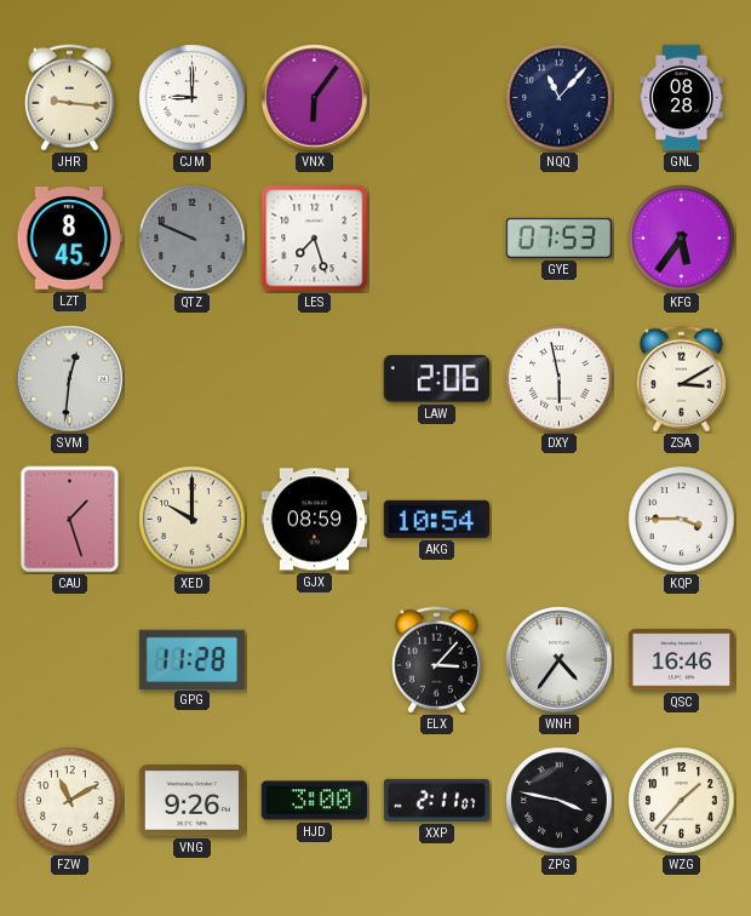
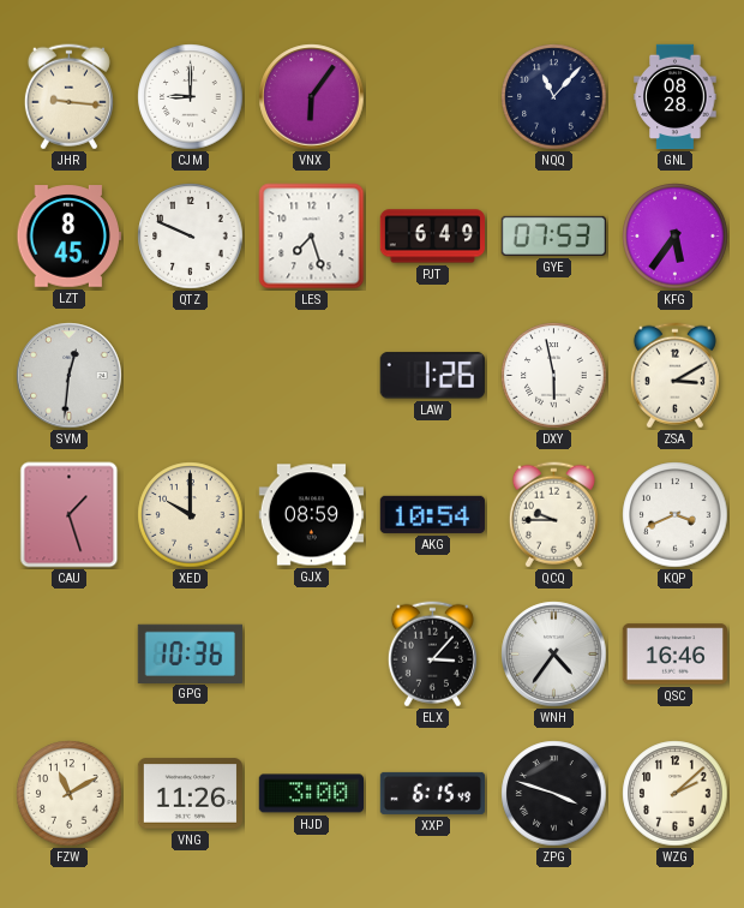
QTZ dial: grey -> white
PJT: none -> 6:49
LAW: 2:06 -> 1:26
QCQ: none -> 9:45
KQP: 3:45 -> 3:41
GPG: 11:28 -> 10:36
VNG: 9:26 -> 11:26
XXP: 2:11 -> 6:15
ZPG: 3:47 -> 3:48
WZG: 1:37 -> 2:08
